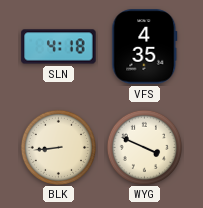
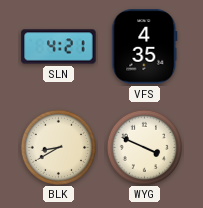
SLN: 4:18 -> 4:21
BLK: 8:44 -> 8:40
